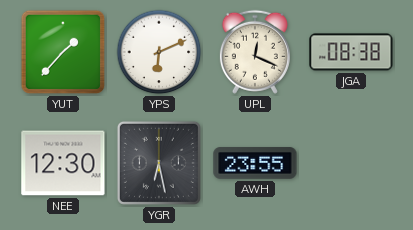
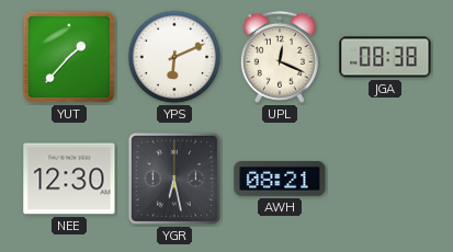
AWH: 23:55 -> 08:21
